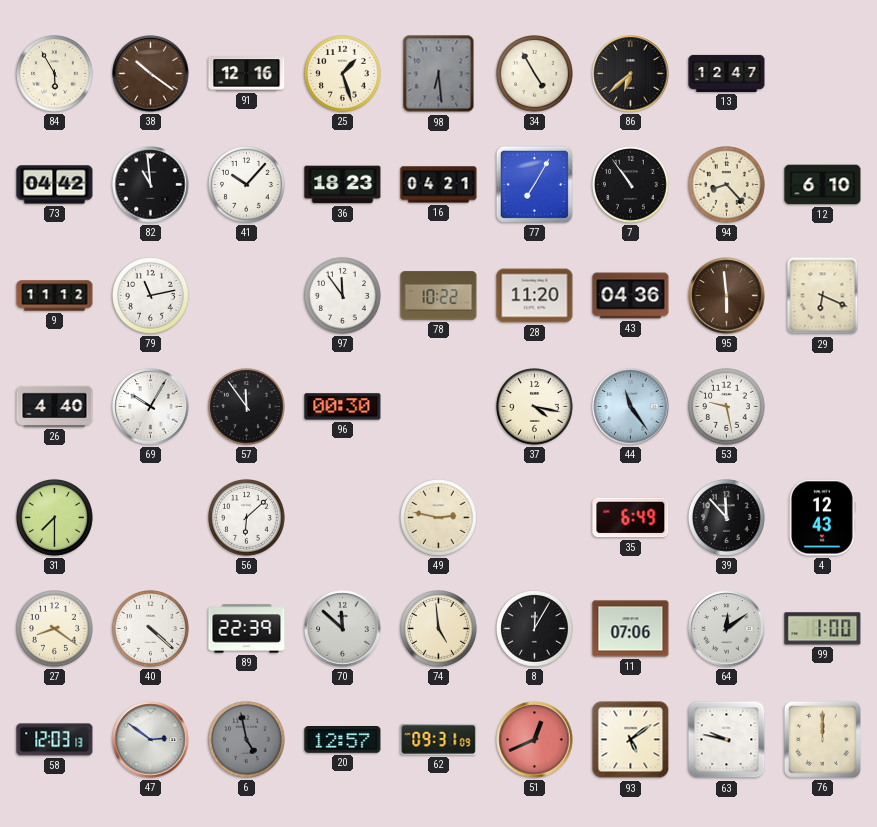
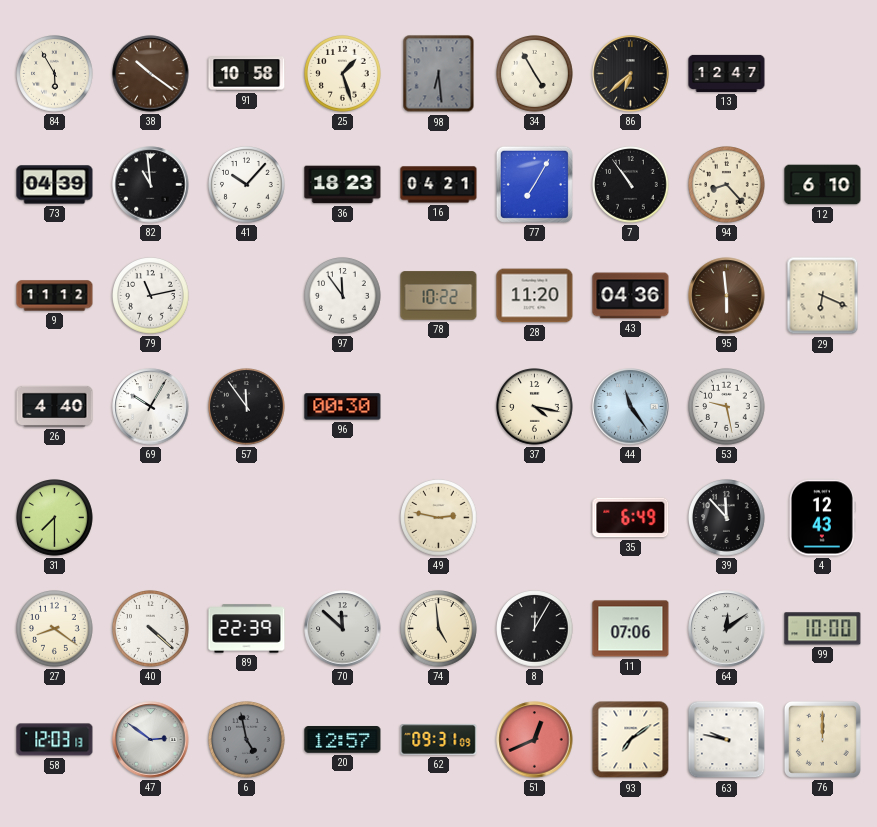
91: 12:16 -> 10:58
73: 04:42 -> 04:39
56: 6:08 -> none
99: 1:00 -> 10:00
93: 5:09 -> 7:09
